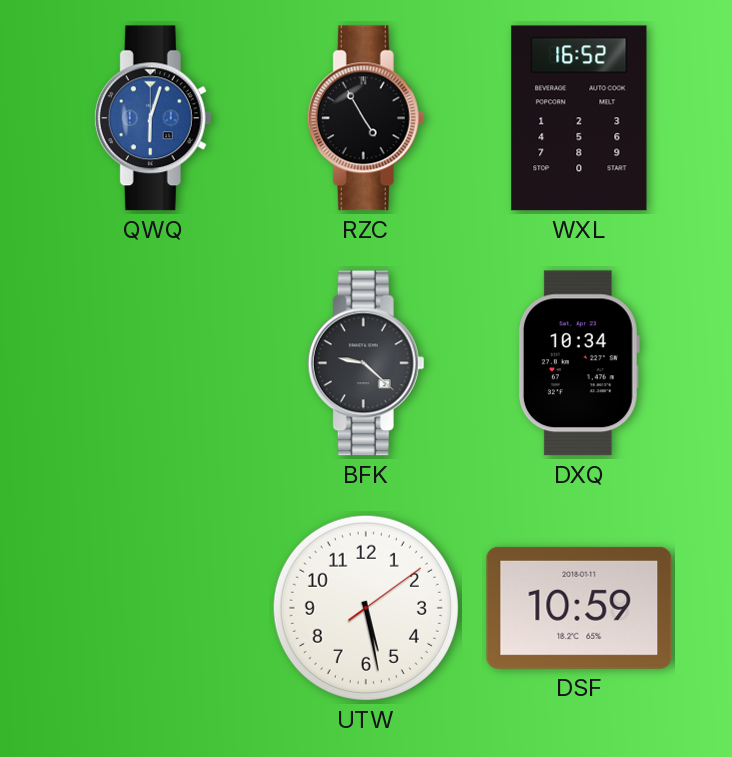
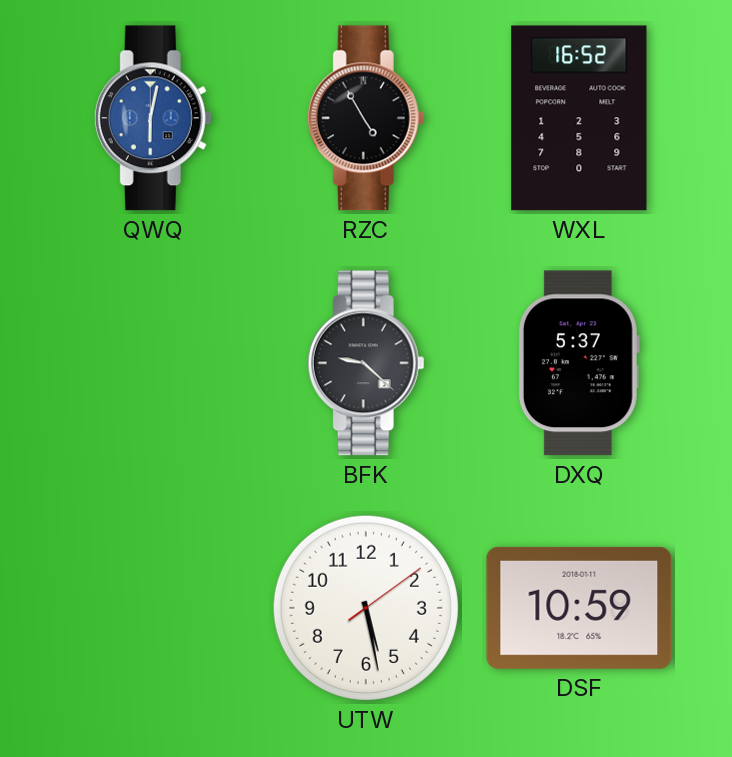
QWQ: 6:03 -> 6:02
DXQ: 10:34 -> 5:37
